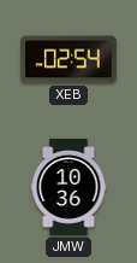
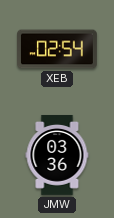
JMW: 10:36 -> 03:36
